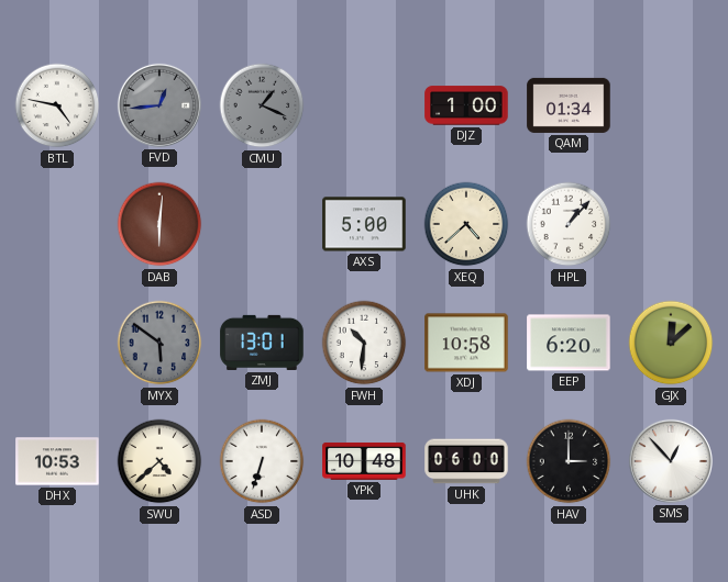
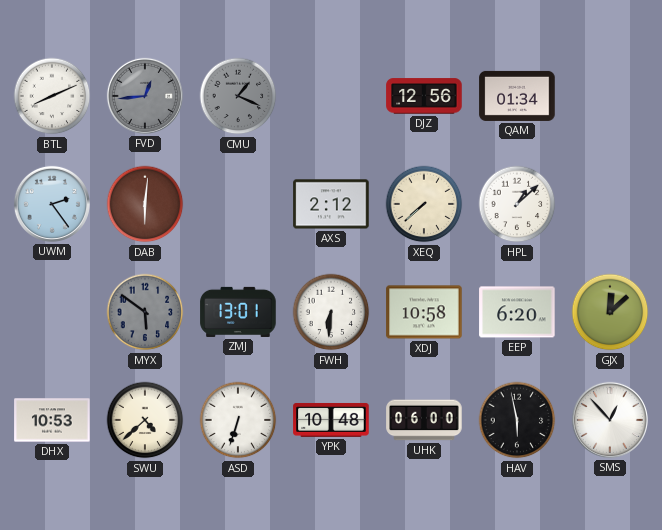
BTL: 4:47 -> 8:11
DJZ: 1:00 -> 12:56
UWM: none -> 2:24
AXS: 5:00 -> 2:12
XEQ: 4:38 -> 7:38
HPL: 1:07 -> 1:08
FWH: 10:31 -> 6:31
HAV: 3:00 -> 5:58
